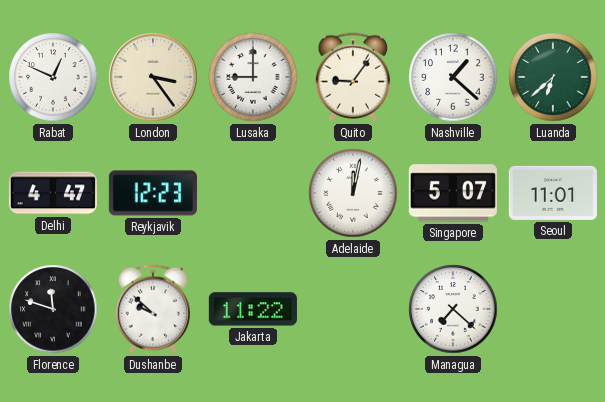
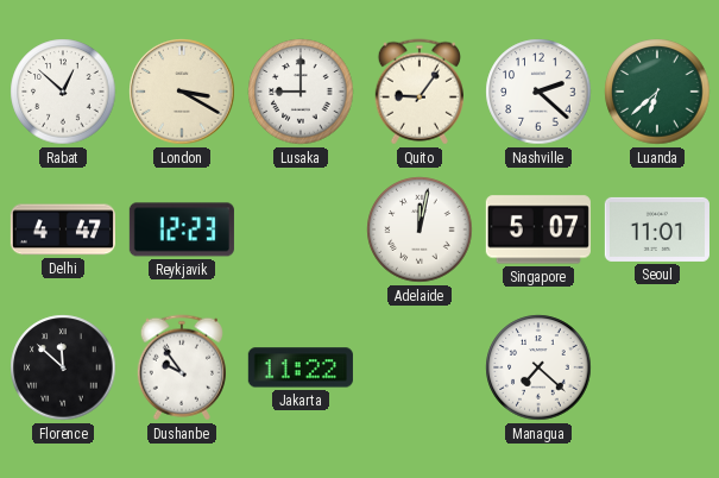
Rabat: 12:49 -> 12:52
London: 3:24 -> 3:20
Nashville: 1:22 -> 2:22
Florence: 11:48 -> 11:52
Dushanbe: 9:52 -> 9:54
